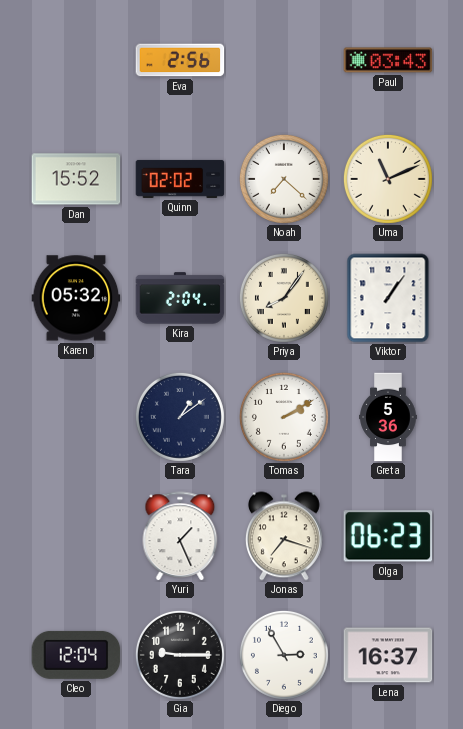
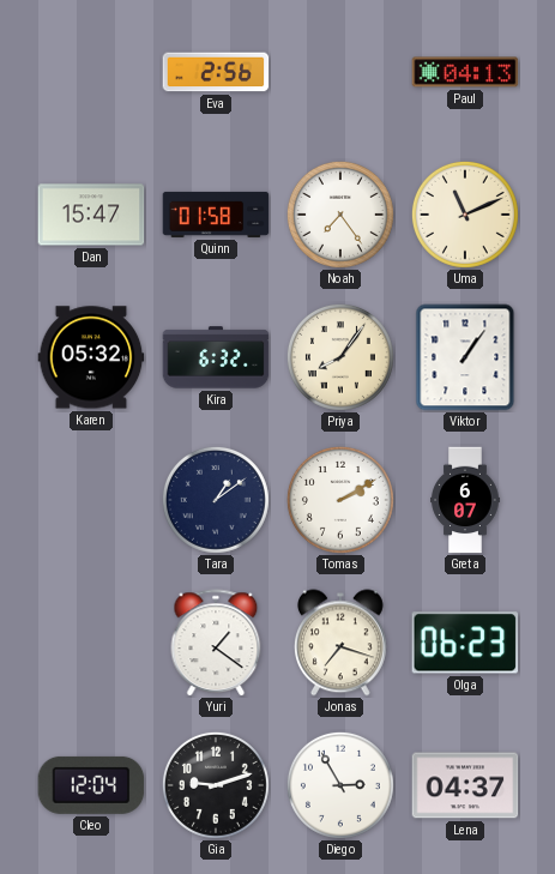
Paul: 03:43 -> 04:13
Dan: 15:52 -> 15:47
Quinn: 02:02 -> 01:58
Noah: 7:22 -> 7:24
Kira: 2:04 -> 6:32
Greta: 5:36 -> 6:07
Yuri: 1:26 -> 1:21
Gia: 9:15 -> 9:12
Lena: 16:37 -> 04:37
